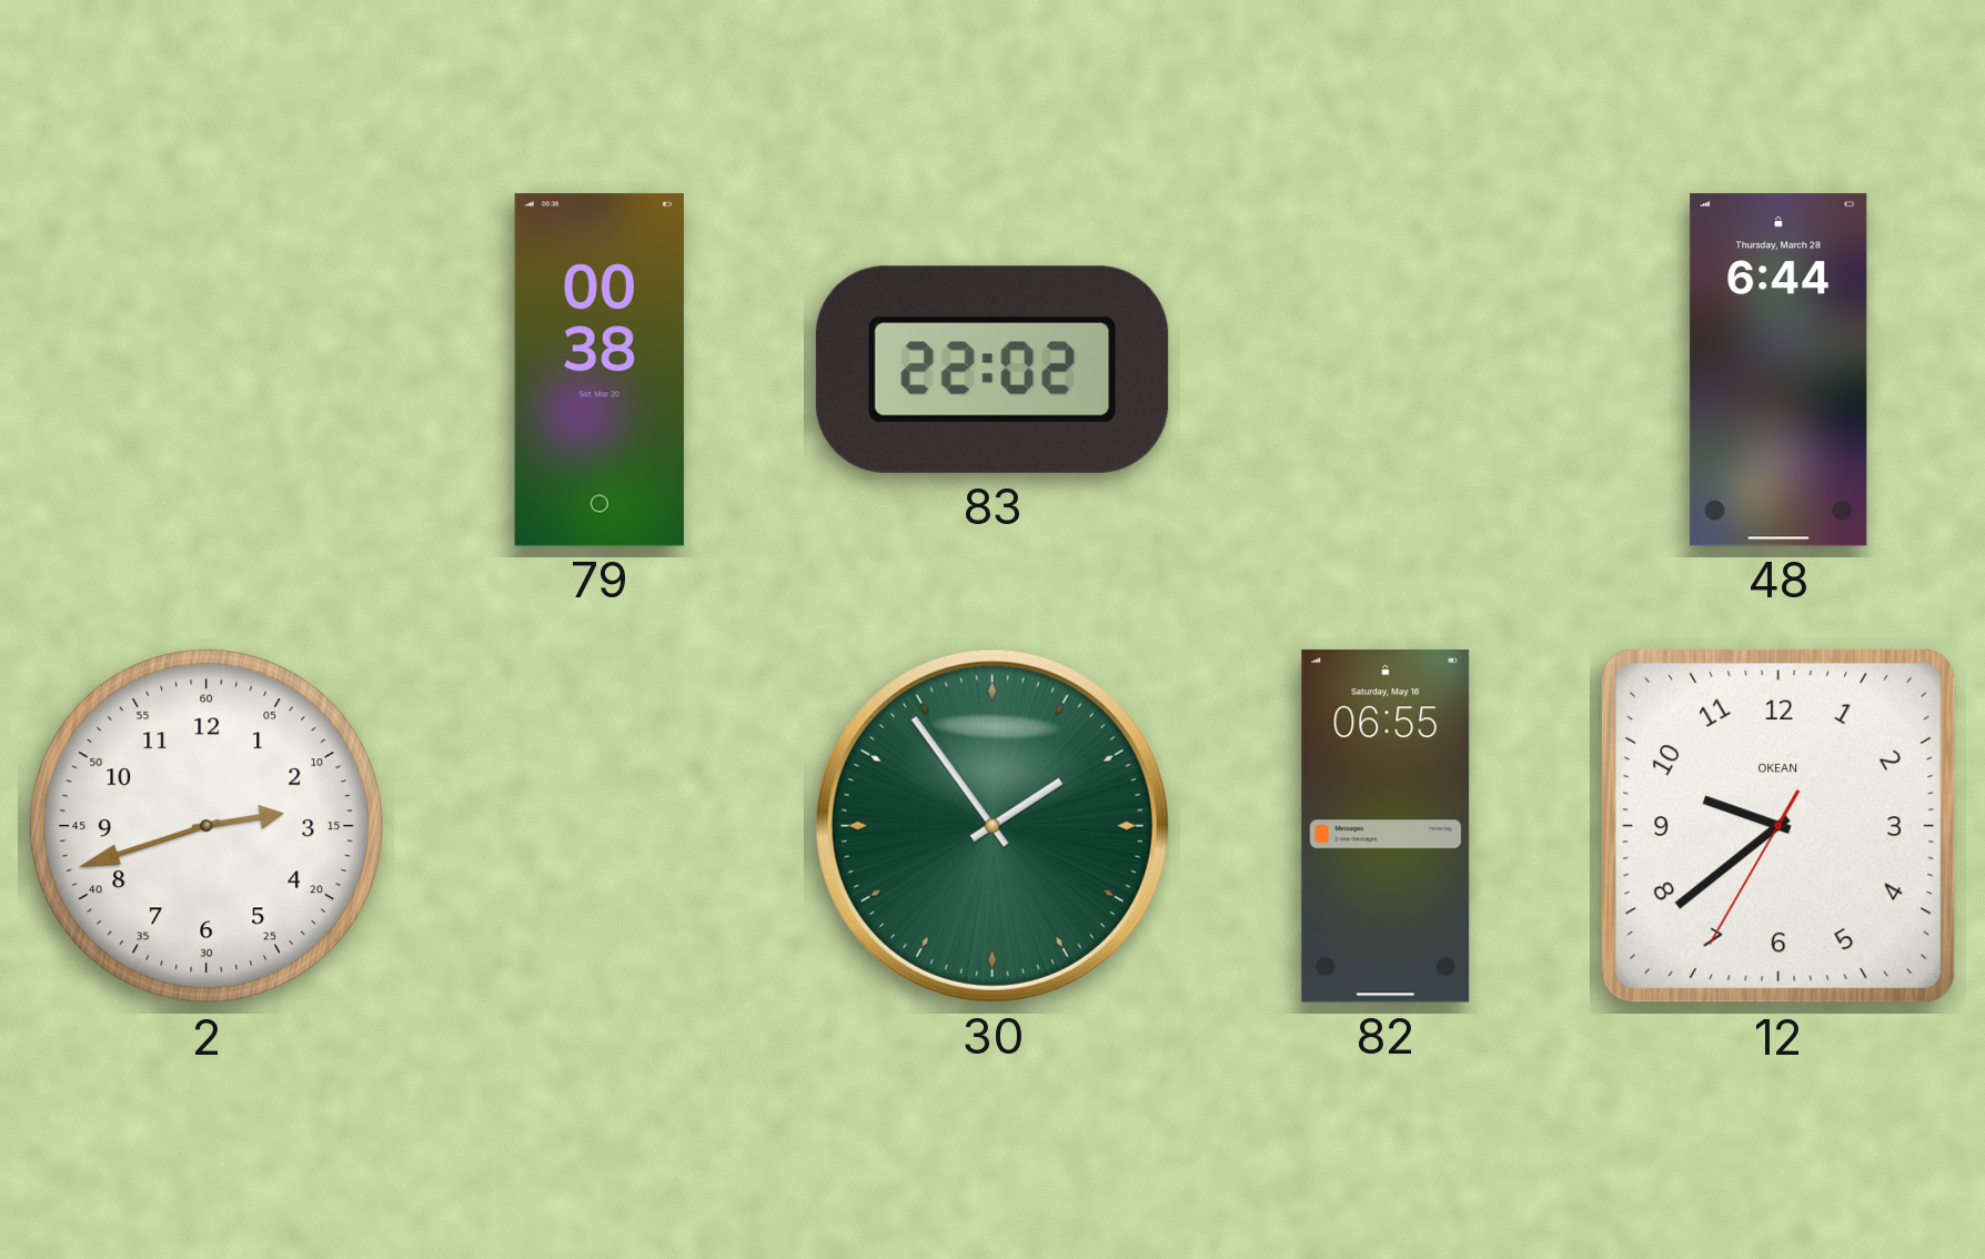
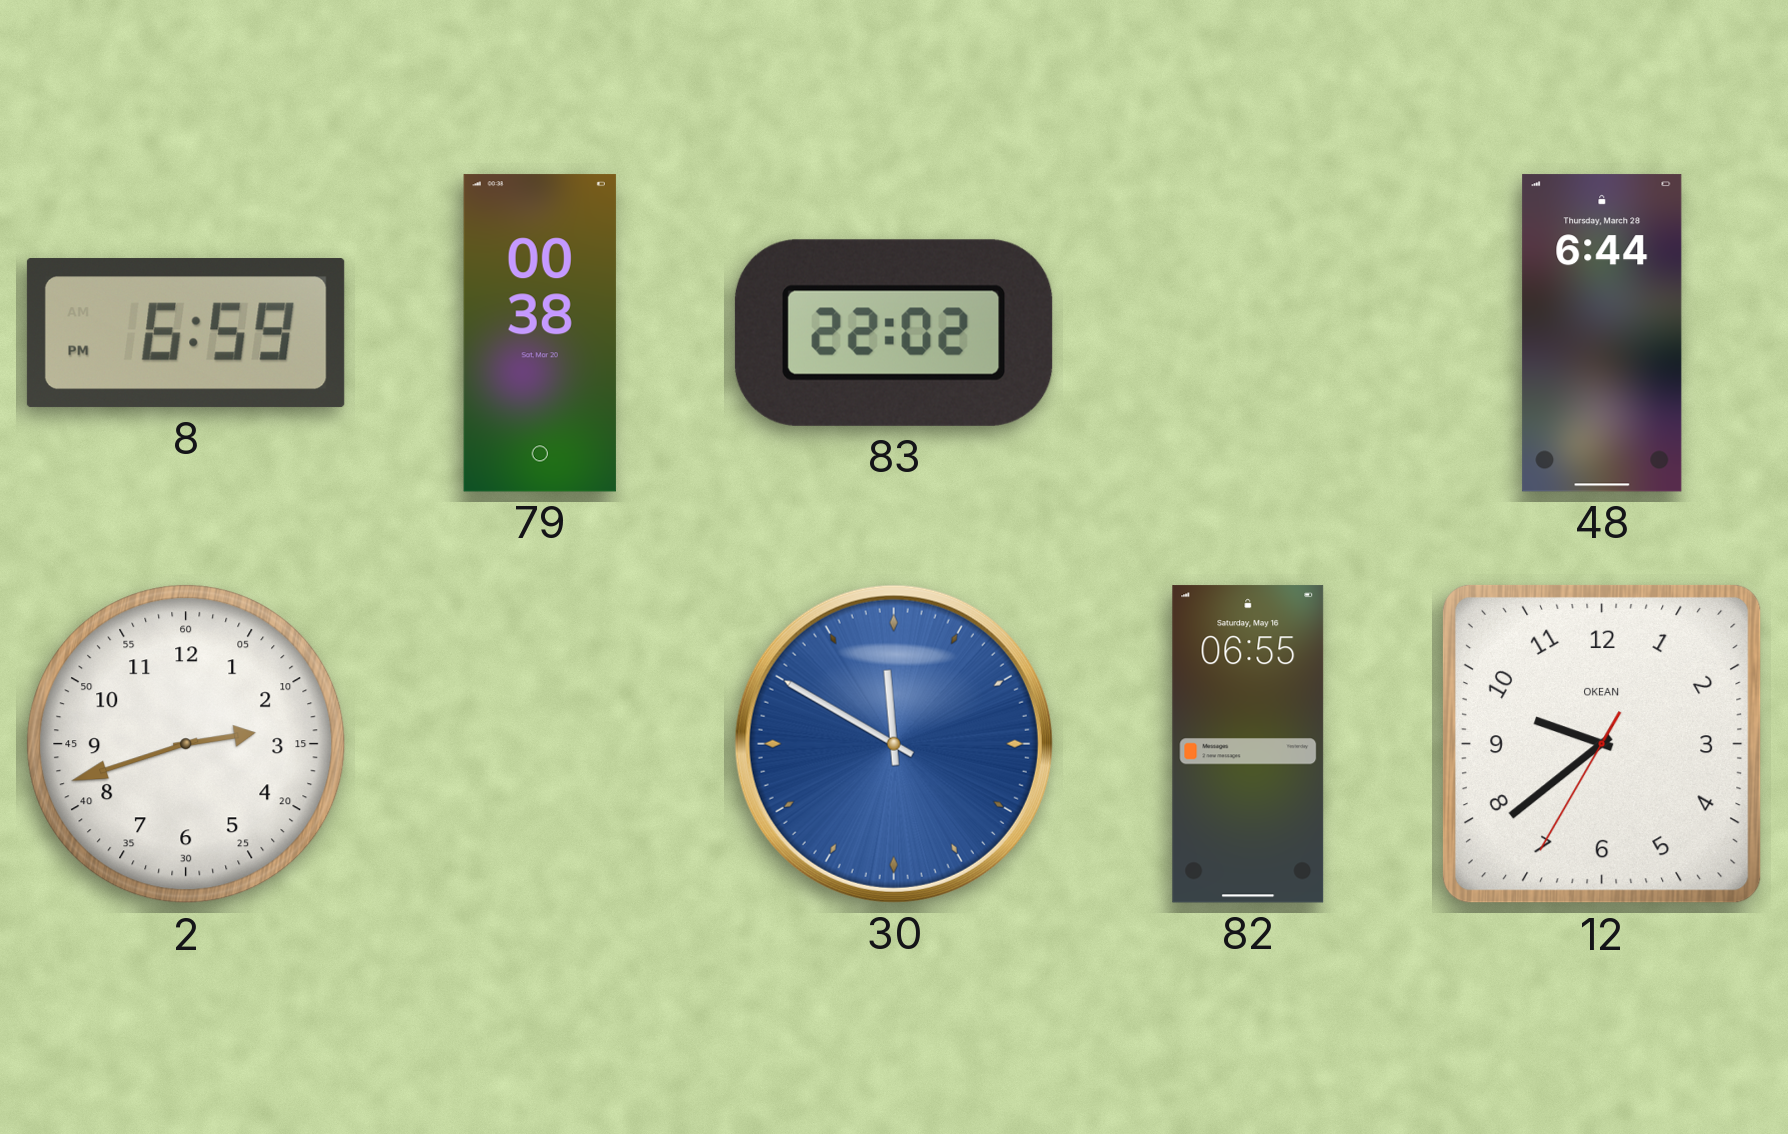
8: none -> 6:59
30: 1:54 -> 11:50
30 dial: green -> blue
